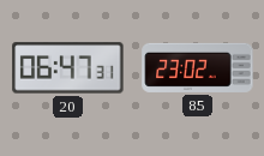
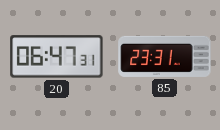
85: 23:02 -> 23:31
